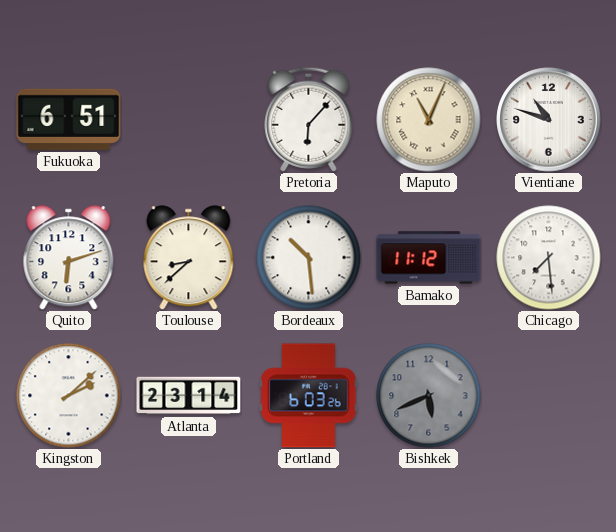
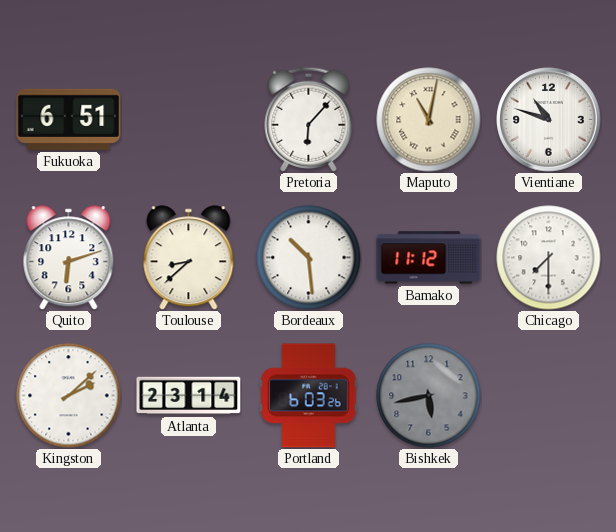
Maputo: 11:04 -> 11:02
Chicago: 7:29 -> 7:30
Bishkek: 5:41 -> 5:43
